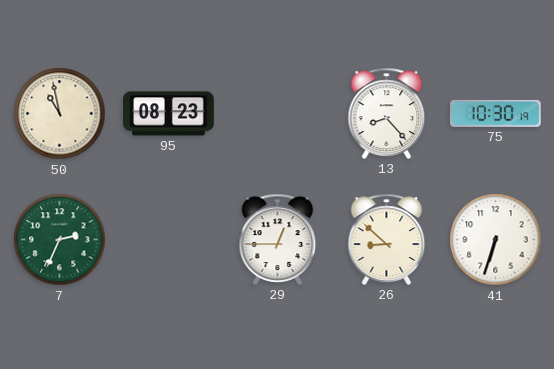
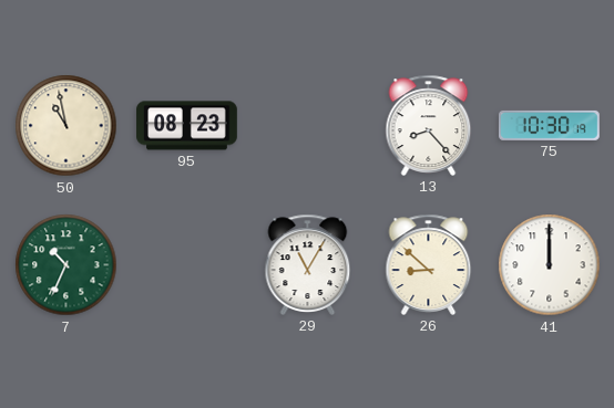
7: 2:34 -> 10:34
29: 12:45 -> 11:05
41: 6:33 -> 12:00
